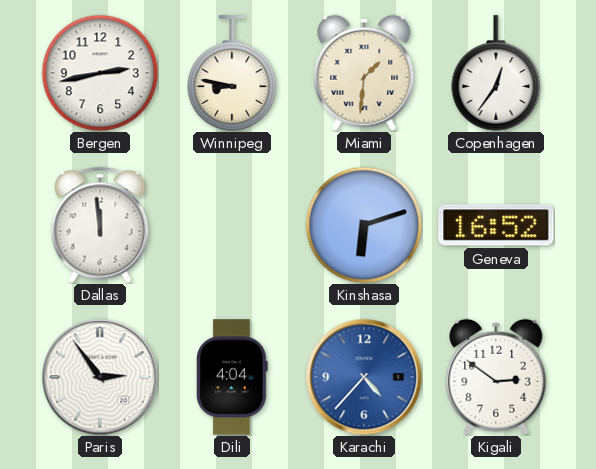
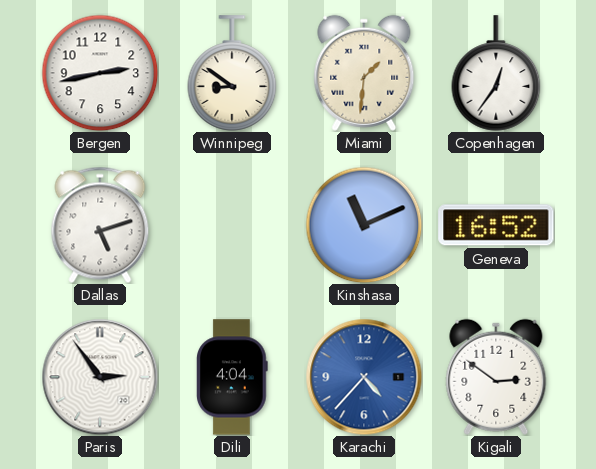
Winnipeg: 8:47 -> 8:51
Dallas: 11:59 -> 5:12
Kinshasa: 6:12 -> 11:11
